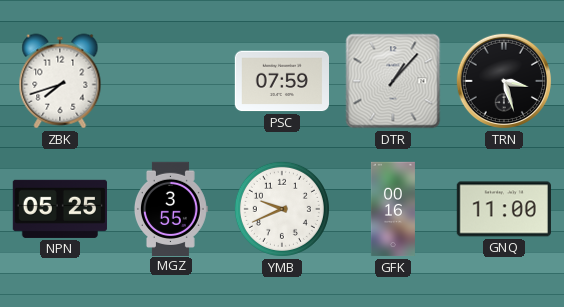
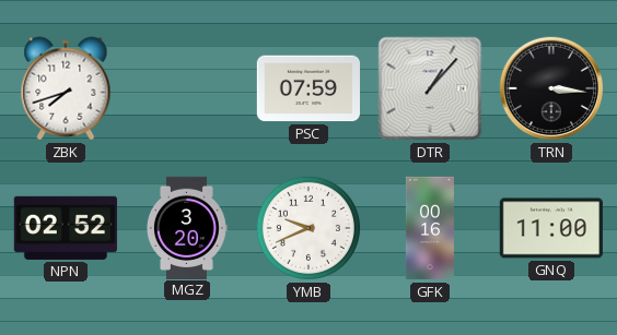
TRN: 3:27 -> 3:16
NPN: 05:25 -> 02:52
MGZ: 3:55 -> 3:20
